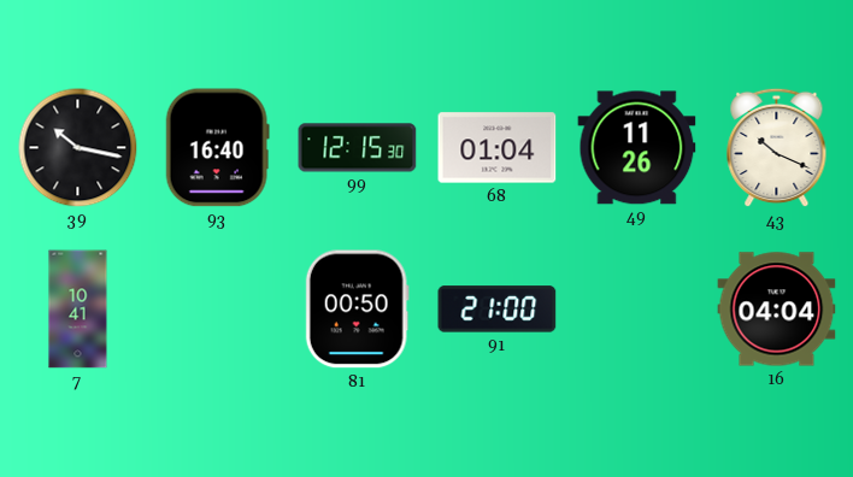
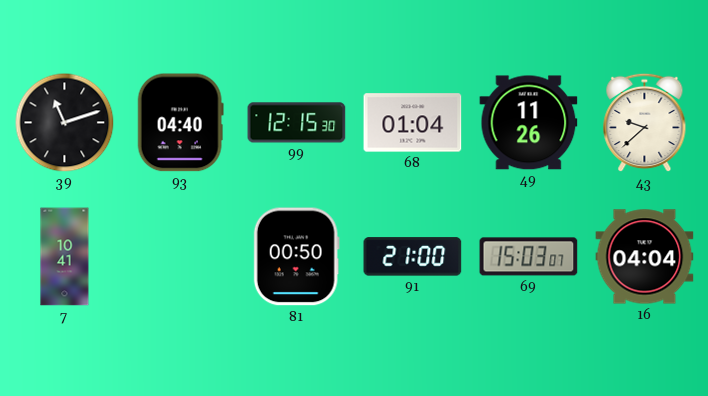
39: 10:17 -> 11:12
93: 16:40 -> 04:40
43: 10:19 -> 9:38
69: none -> 15:03
